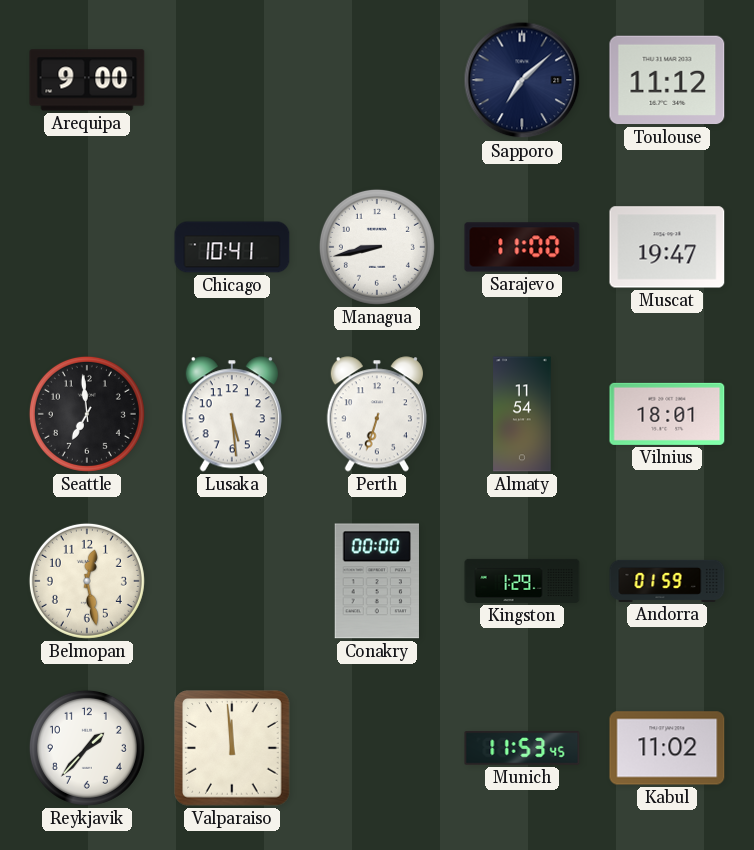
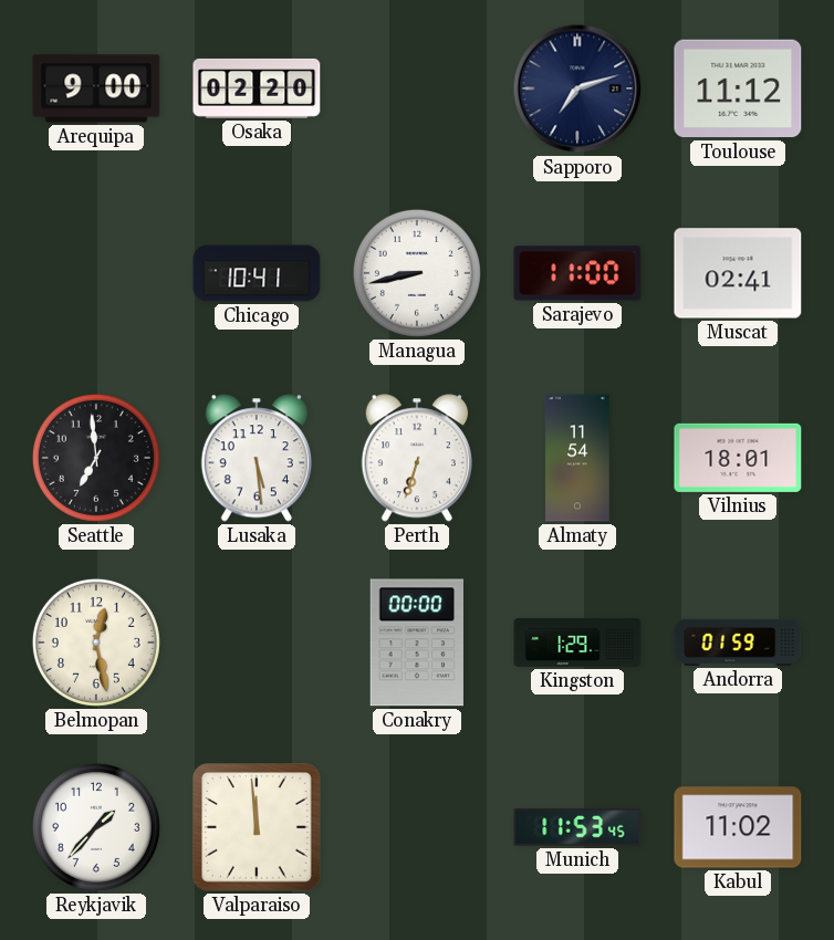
Osaka: none -> 02:20
Sapporo: 7:08 -> 7:12
Muscat: 19:47 -> 02:41
